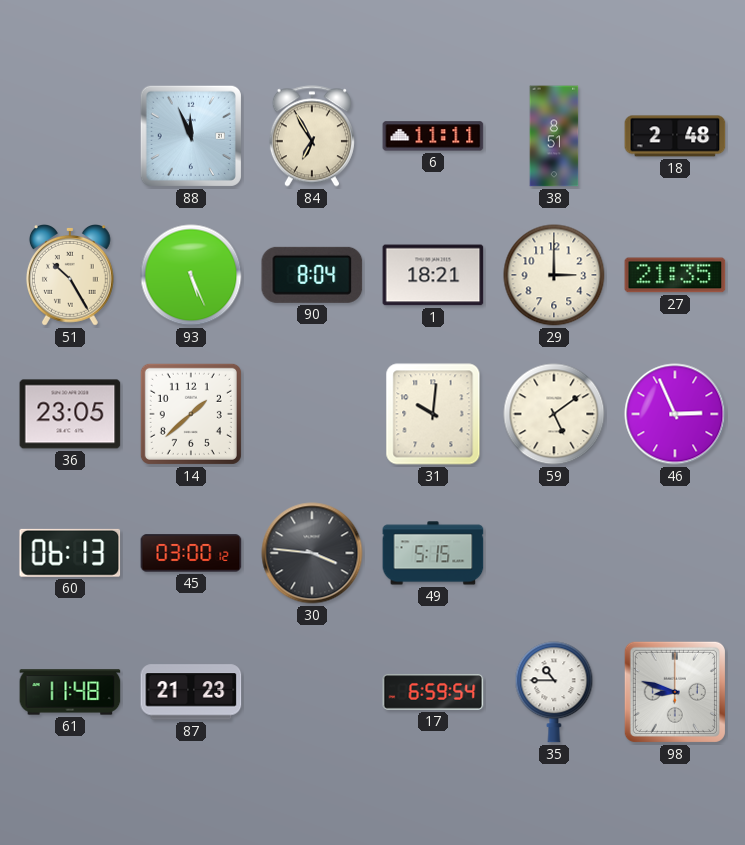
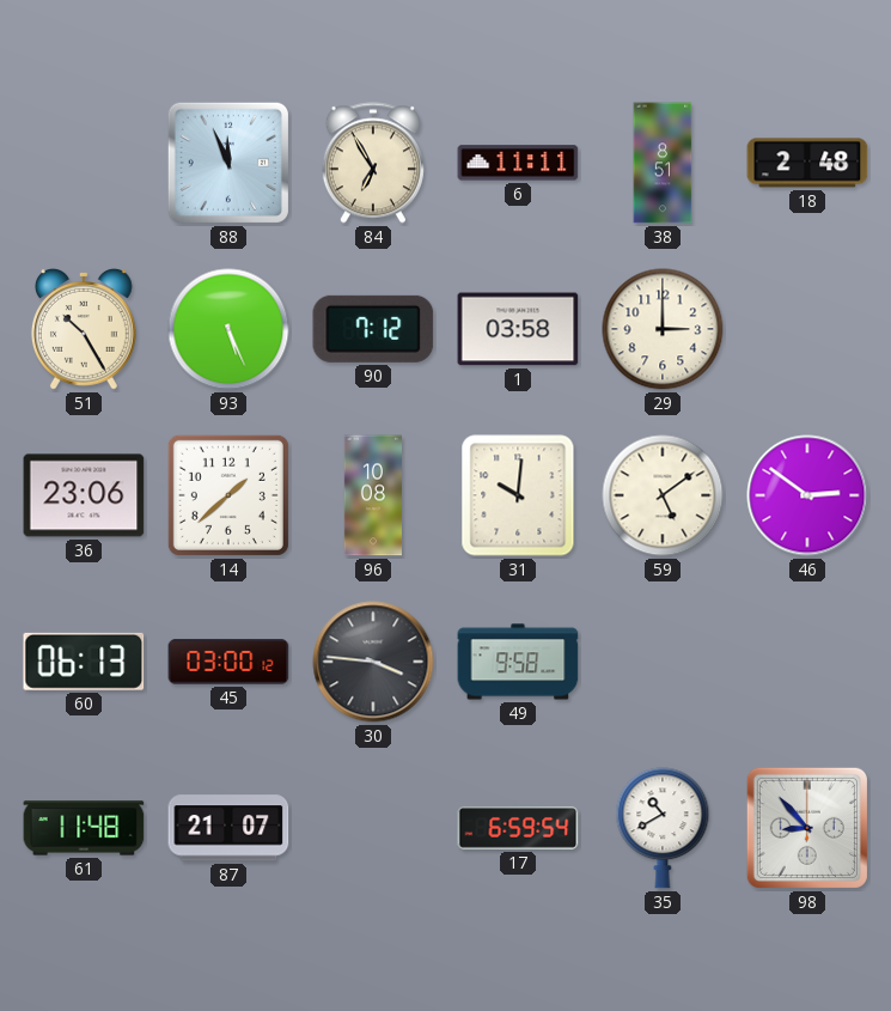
90: 8:04 -> 7:12
1: 18:21 -> 03:58
27: 21:35 -> none
36: 23:05 -> 23:06
96: none -> 10:08
46: 2:56 -> 2:51
49: 5:15 -> 9:58
87: 21:23 -> 21:07
35: 10:45 -> 10:40
98: 8:48 -> 8:53
